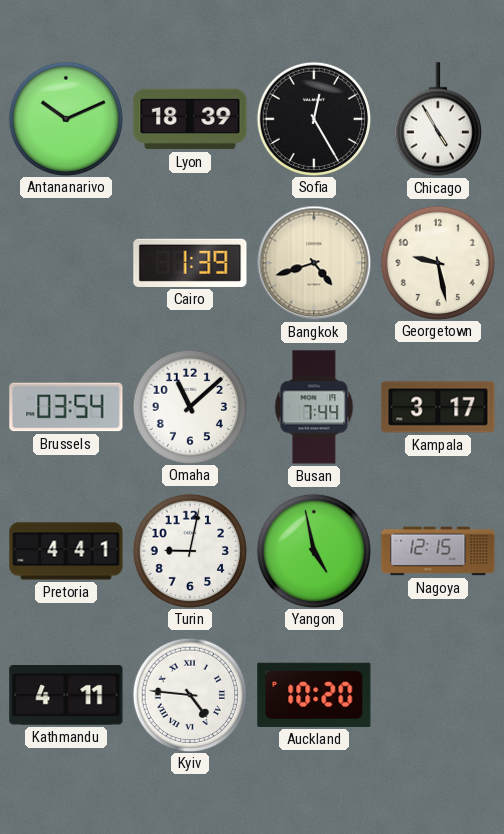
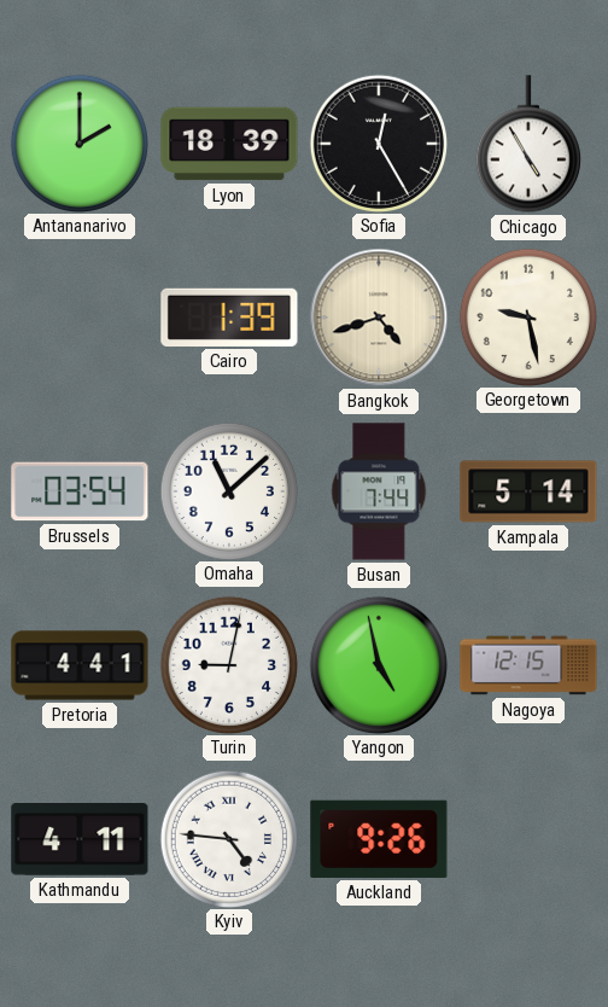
Antananarivo: 10:11 -> 2:00
Kampala: 3:17 -> 5:14
Auckland: 10:20 -> 9:26
